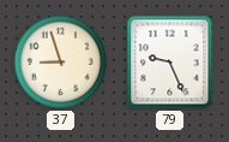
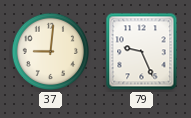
37: 8:57 -> 9:01
